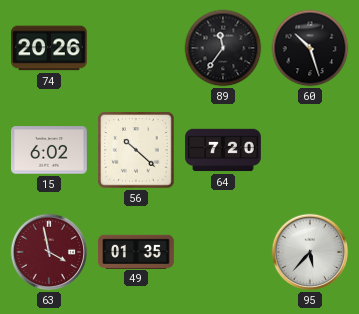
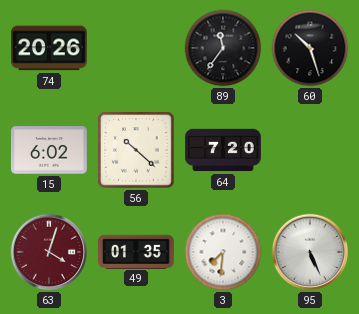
63: 3:58 -> 4:03
3: none -> 7:31
95: 5:37 -> 5:26
